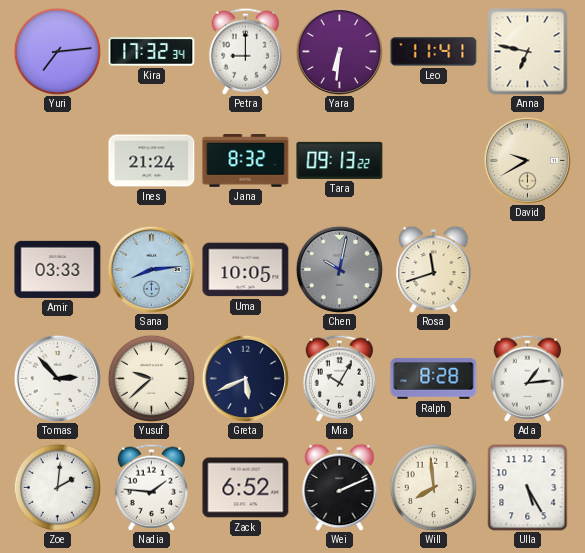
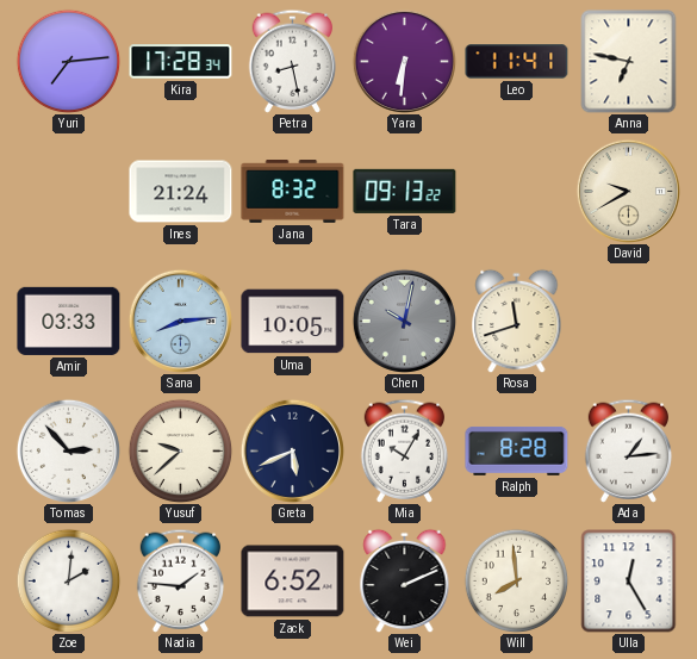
Kira: 17:32 -> 17:28
Petra: 9:00 -> 8:28
Ulla: 5:25 -> 12:25
